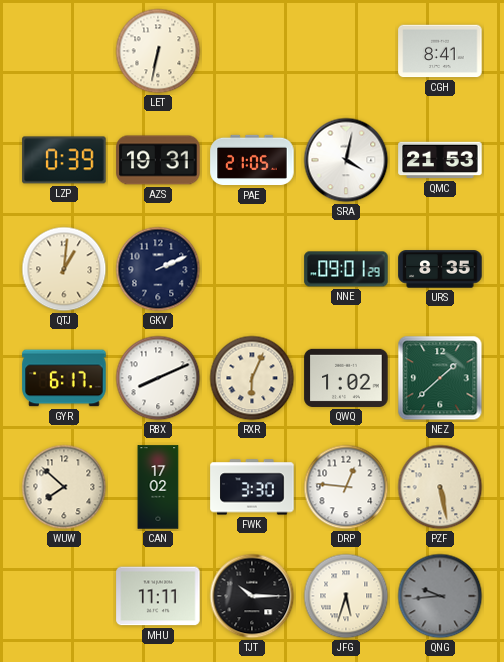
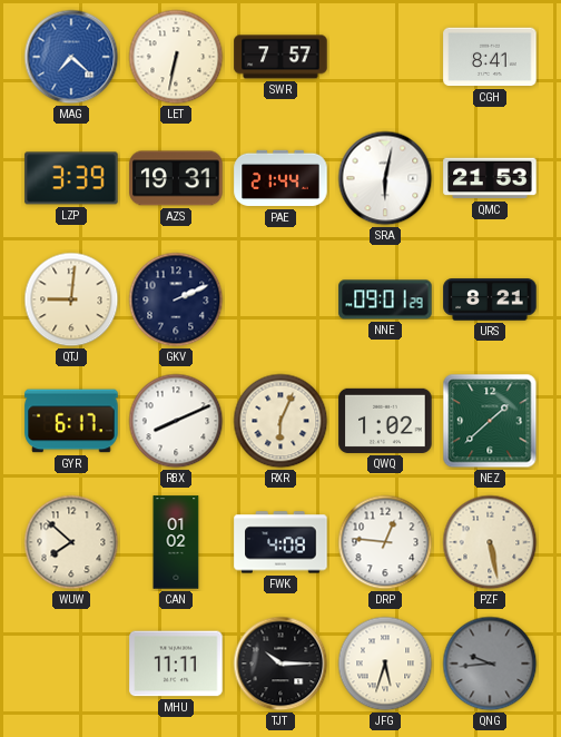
MAG: none -> 7:22
SWR: none -> 7:57
LZP: 0:39 -> 3:39
PAE: 21:05 -> 21:44
SRA: 4:02 -> 6:02
QTJ: 1:01 -> 9:01
URS: 8:35 -> 8:21
CAN: 17:02 -> 01:02
FWK: 3:30 -> 4:08
